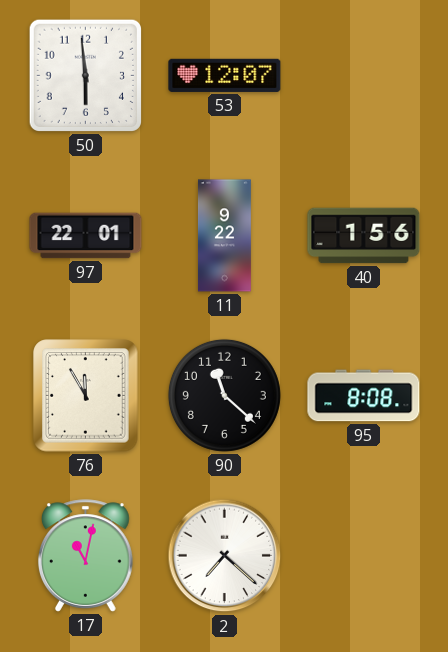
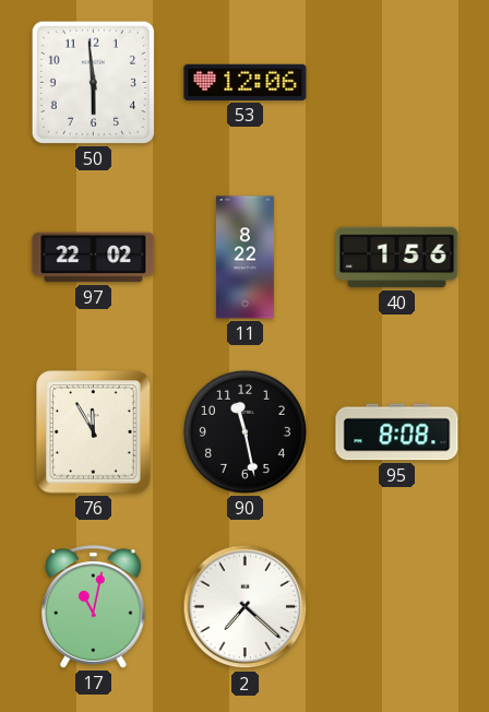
53: 12:07 -> 12:06
97: 22:01 -> 22:02
11: 9:22 -> 8:22
90: 11:22 -> 11:28
